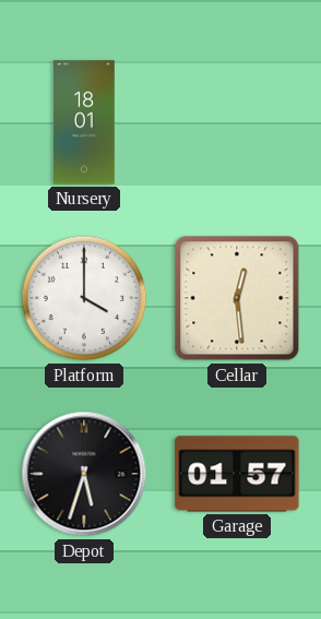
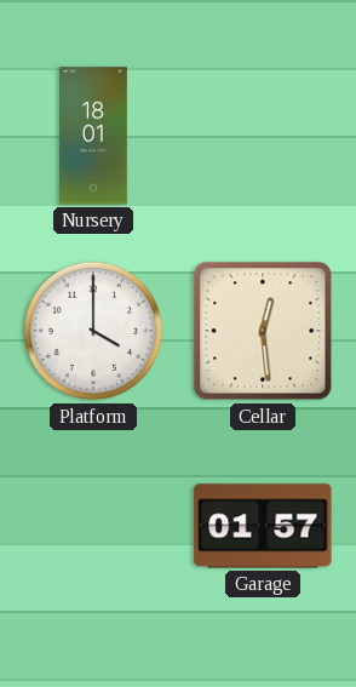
Depot: 5:33 -> none
